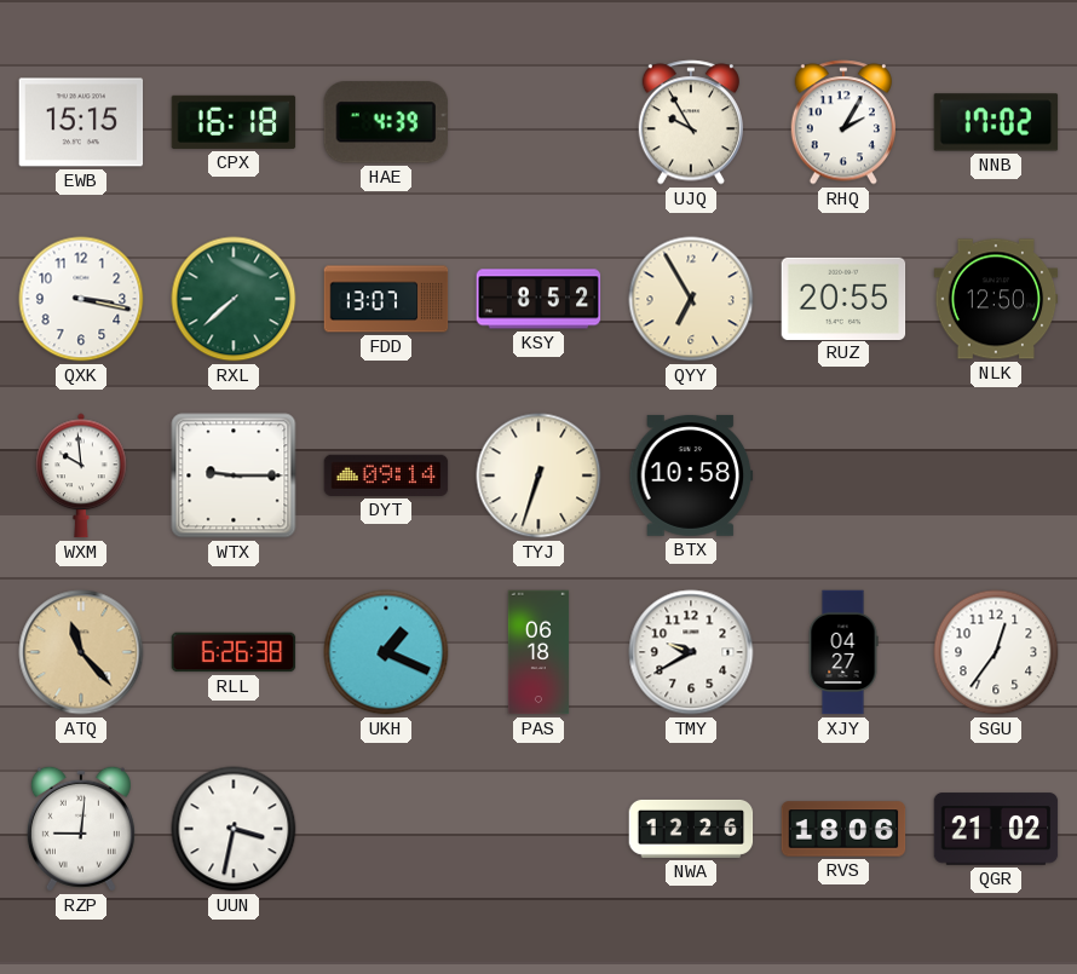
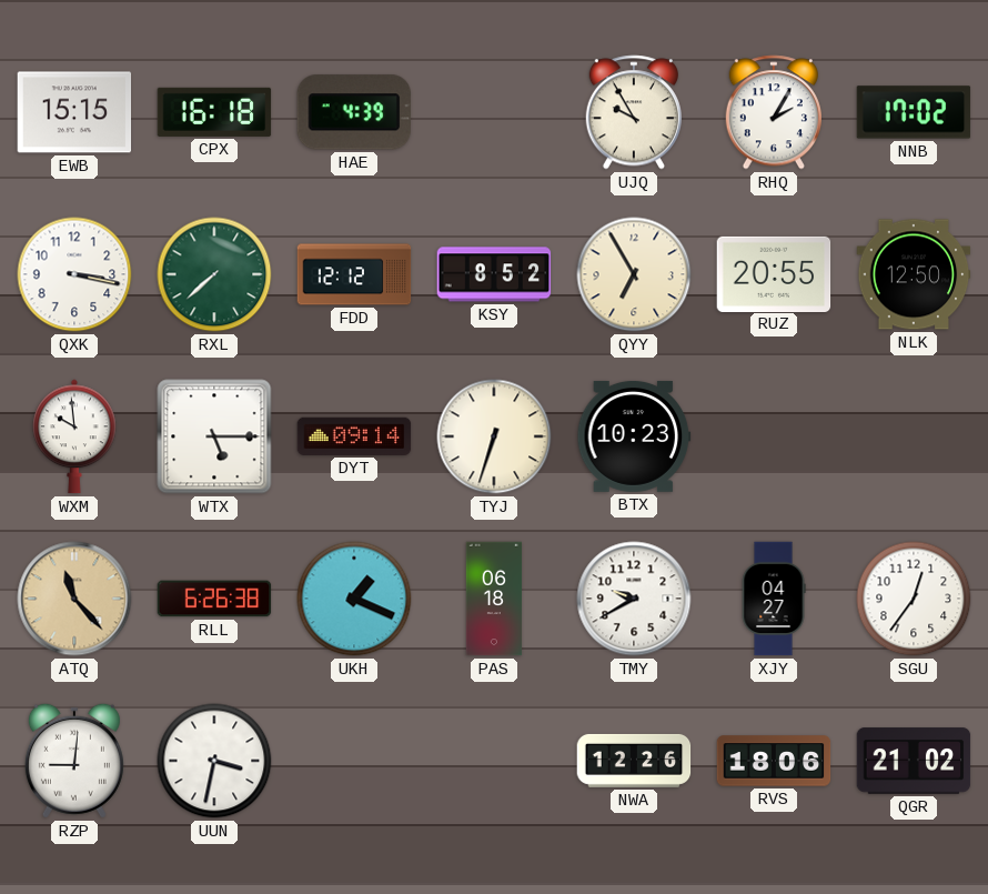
FDD: 13:07 -> 12:12
WTX: 9:15 -> 5:15
BTX: 10:58 -> 10:23
